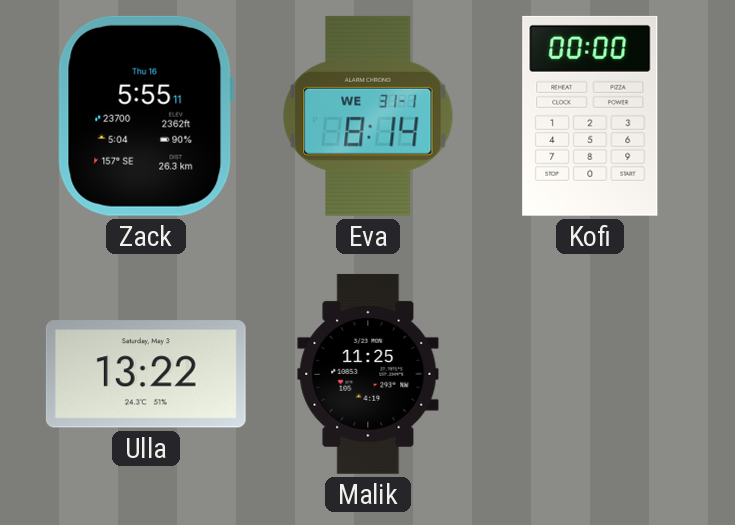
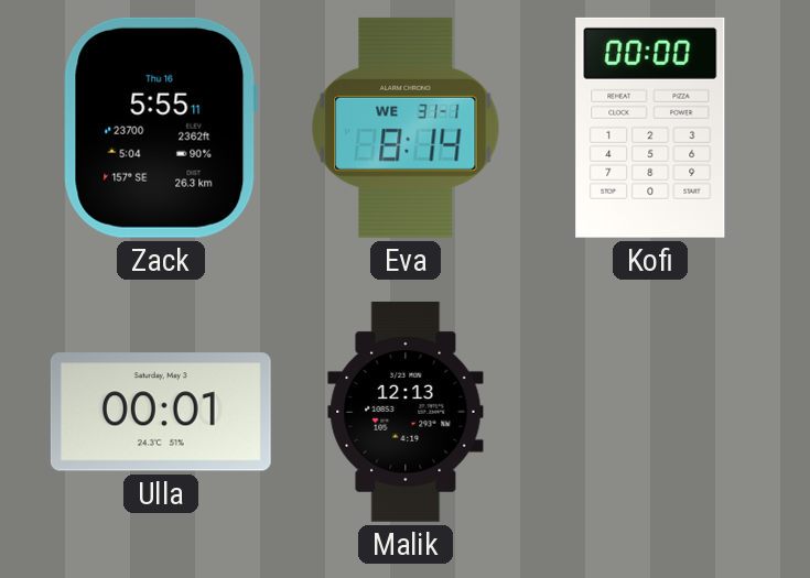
Ulla: 13:22 -> 00:01
Malik: 11:25 -> 12:13
